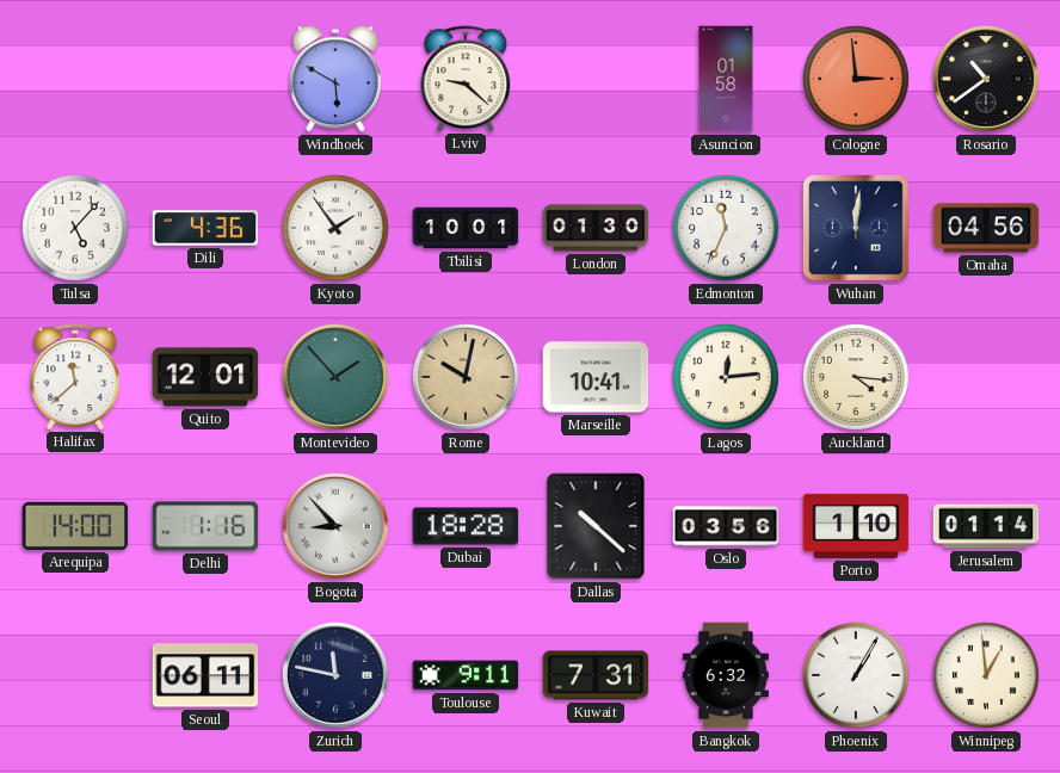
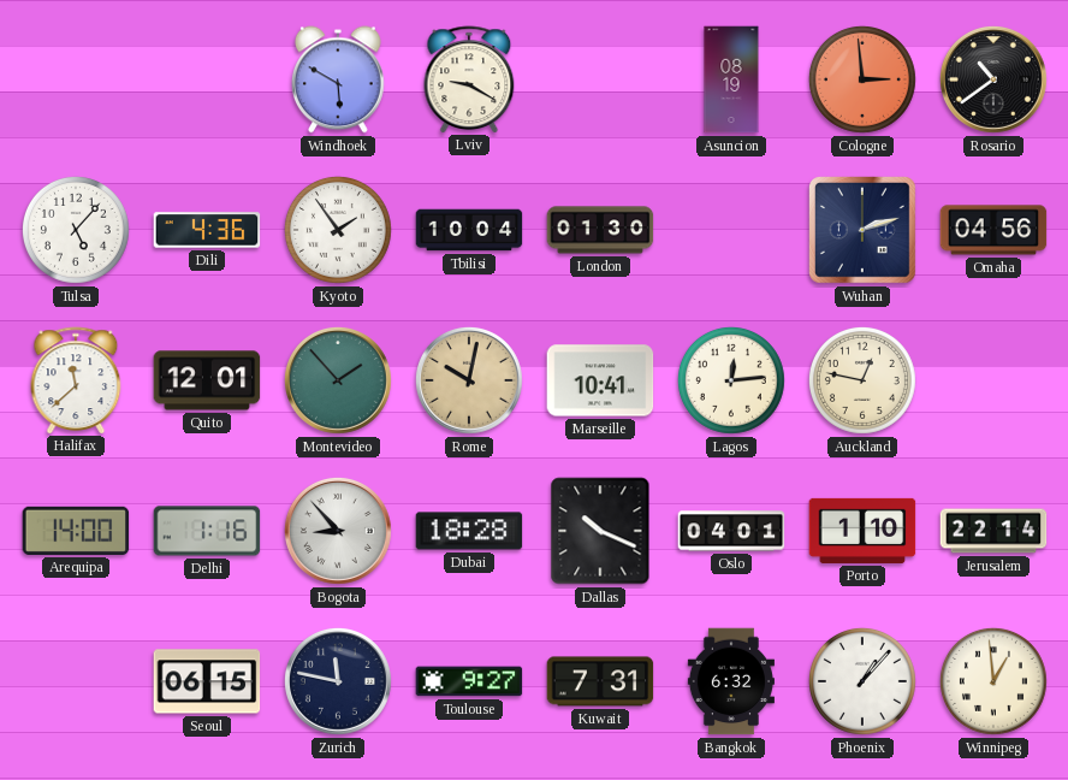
Lviv: 9:22 -> 9:20
Asuncion: 01:58 -> 08:19
Tbilisi: 10:01 -> 10:04
Edmonton: 11:34 -> none
Wuhan: 12:01 -> 2:12
Auckland: 4:16 -> 12:47
Dallas: 10:22 -> 10:19
Oslo: 03:56 -> 04:01
Jerusalem: 01:14 -> 22:14
Seoul: 06:11 -> 06:15
Toulouse: 9:11 -> 9:27
Phoenix: 1:05 -> 1:07
